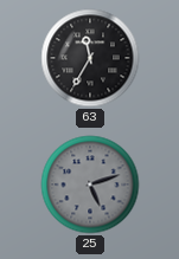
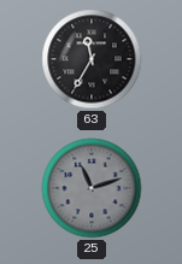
25: 5:12 -> 11:12
